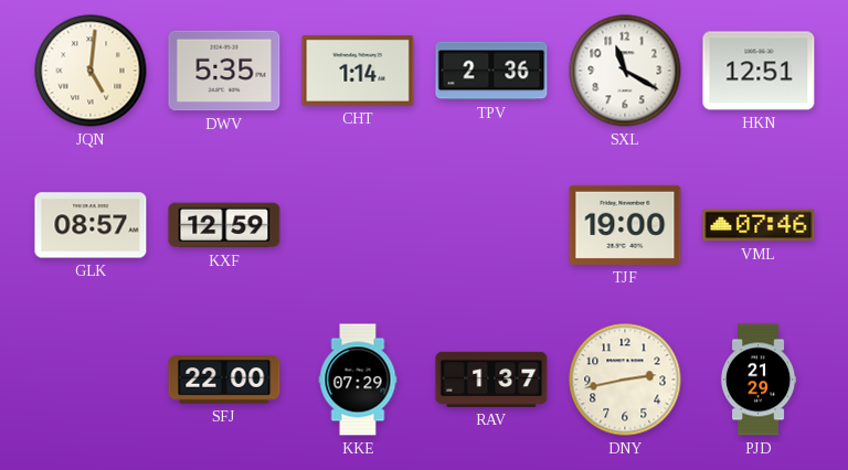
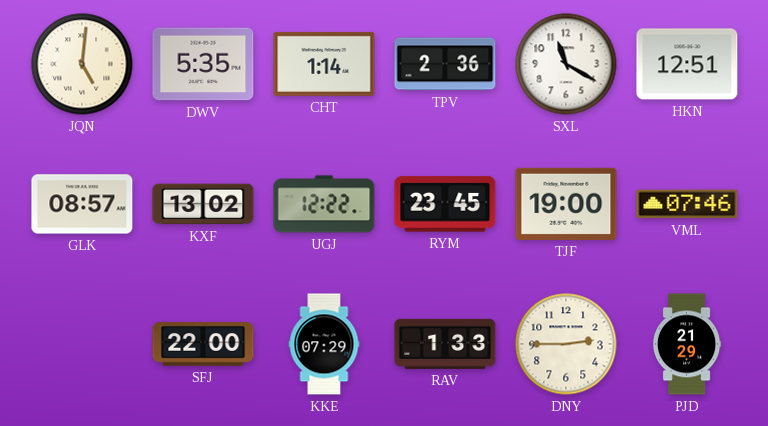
KXF: 12:59 -> 13:02
UGJ: none -> 12:22
RYM: none -> 23:45
RAV: 1:37 -> 1:33
DNY: 2:43 -> 2:45
